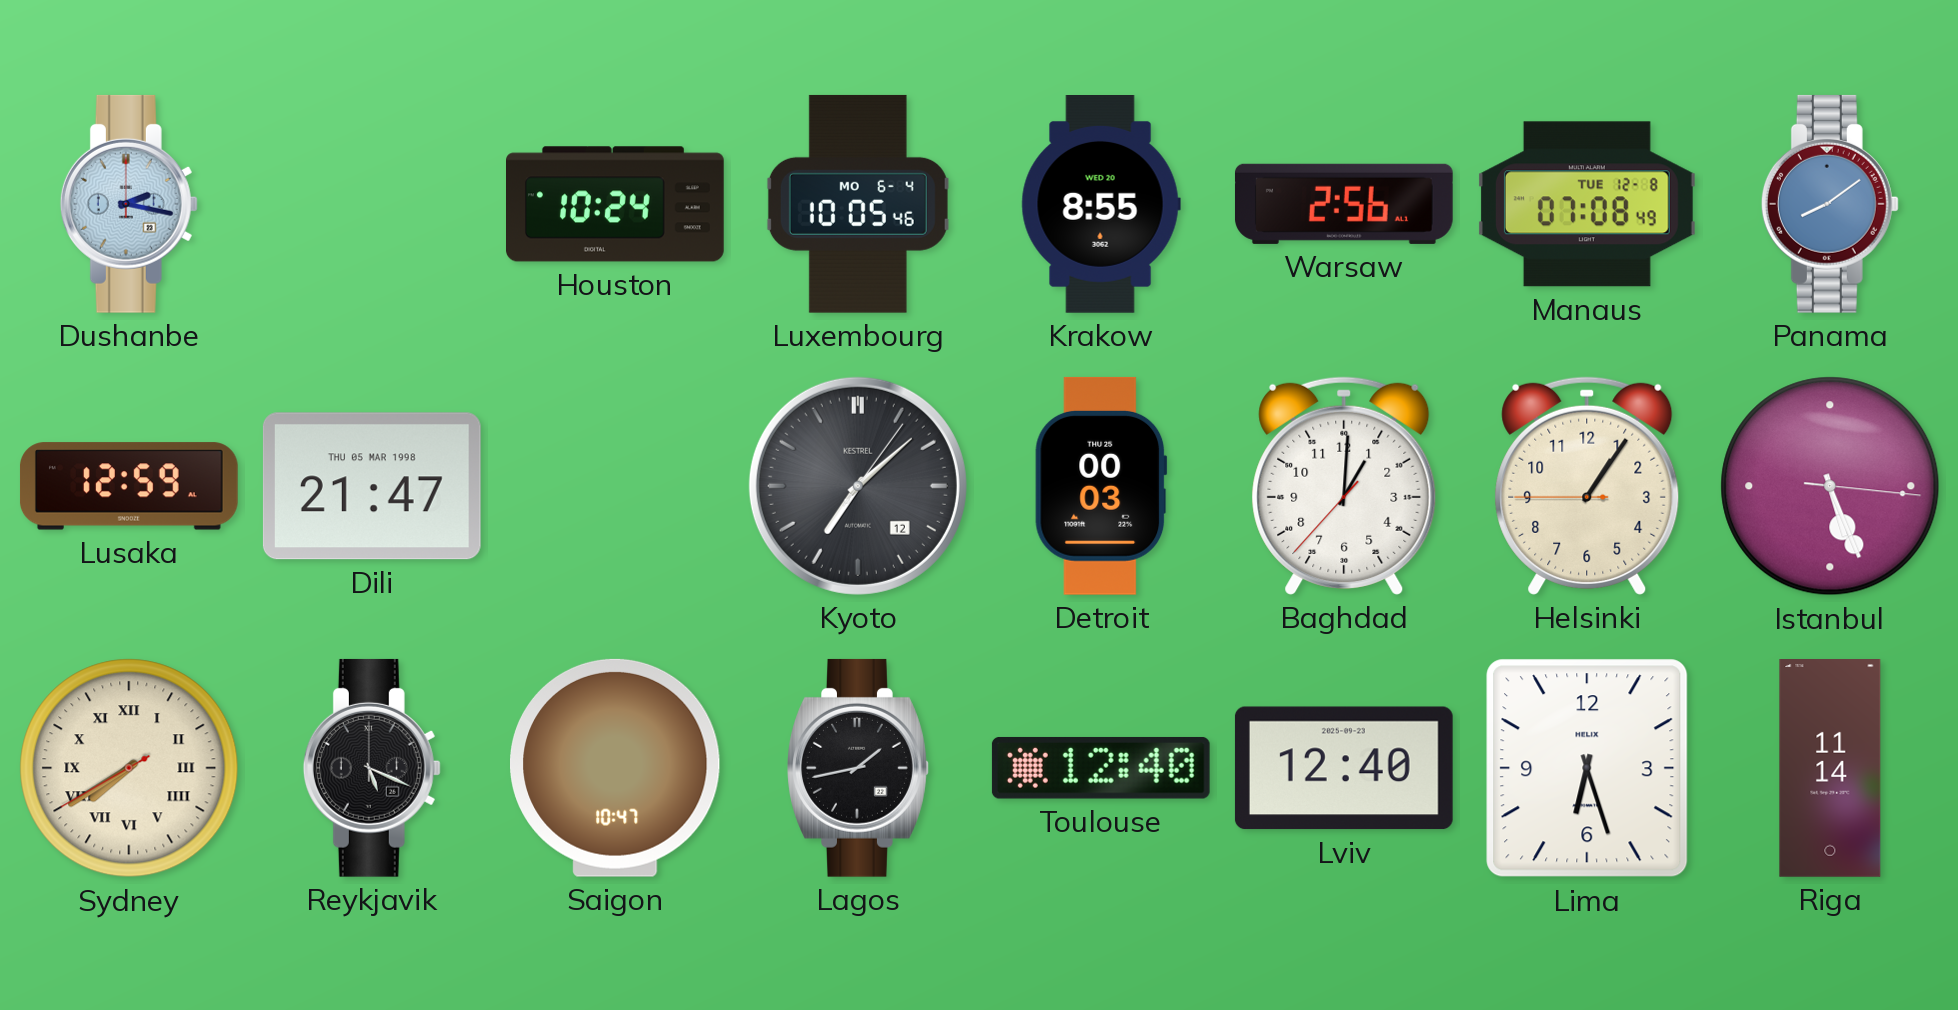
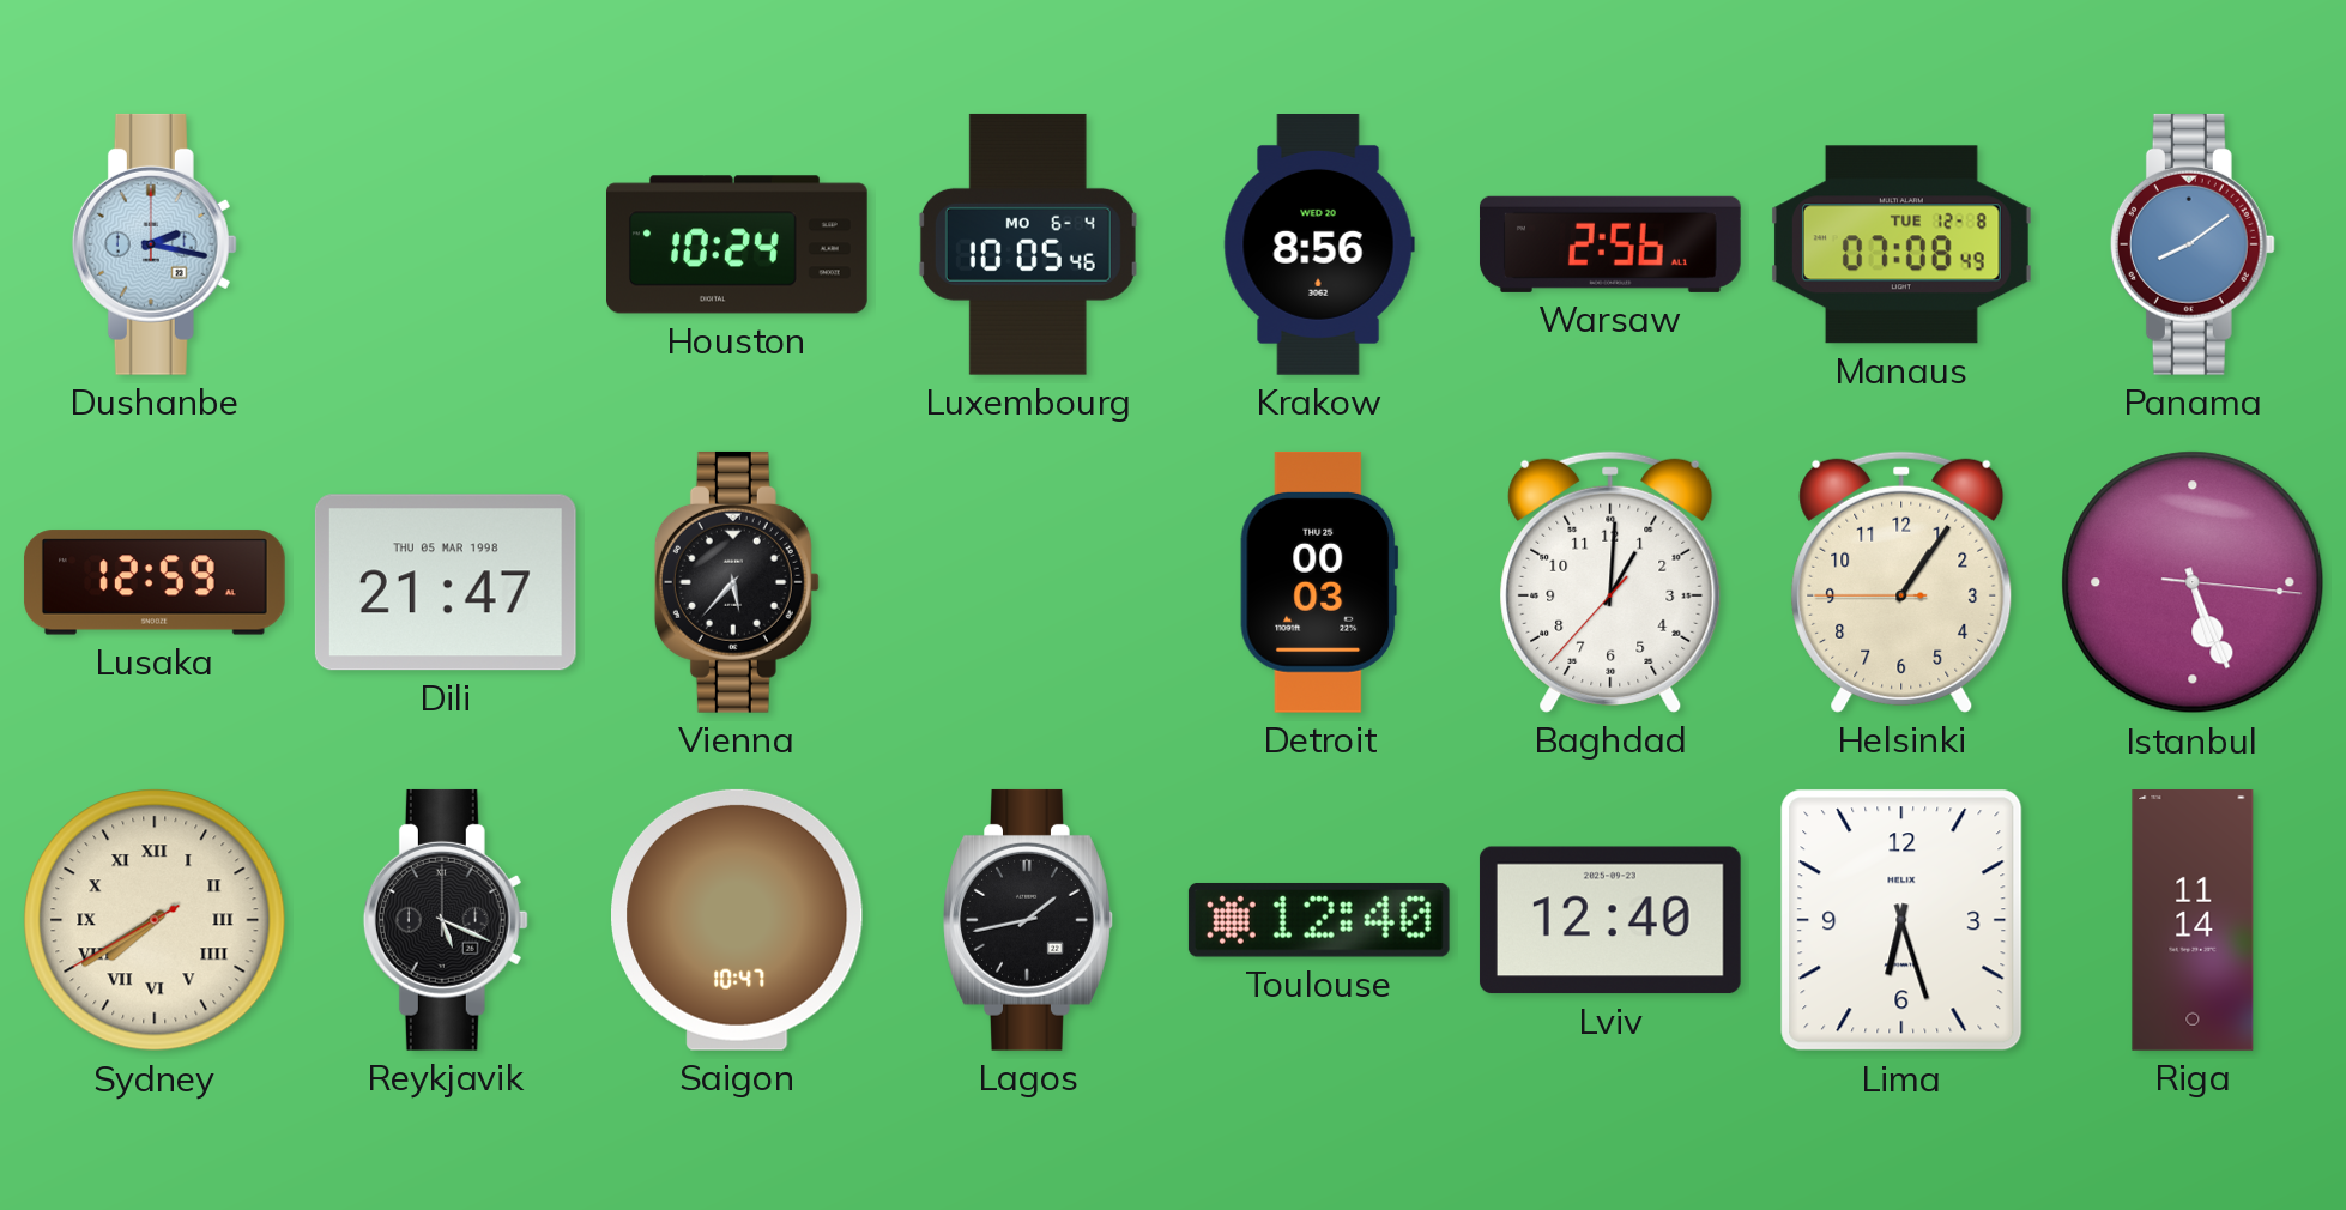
Krakow: 8:55 -> 8:56
Vienna: none -> 5:37
Kyoto: 7:08 -> none
